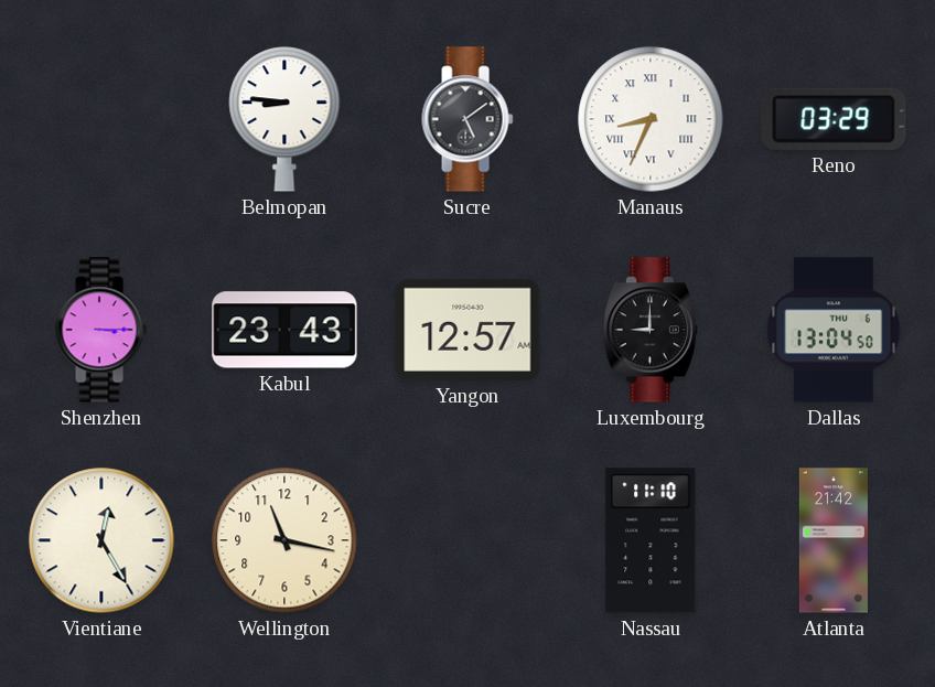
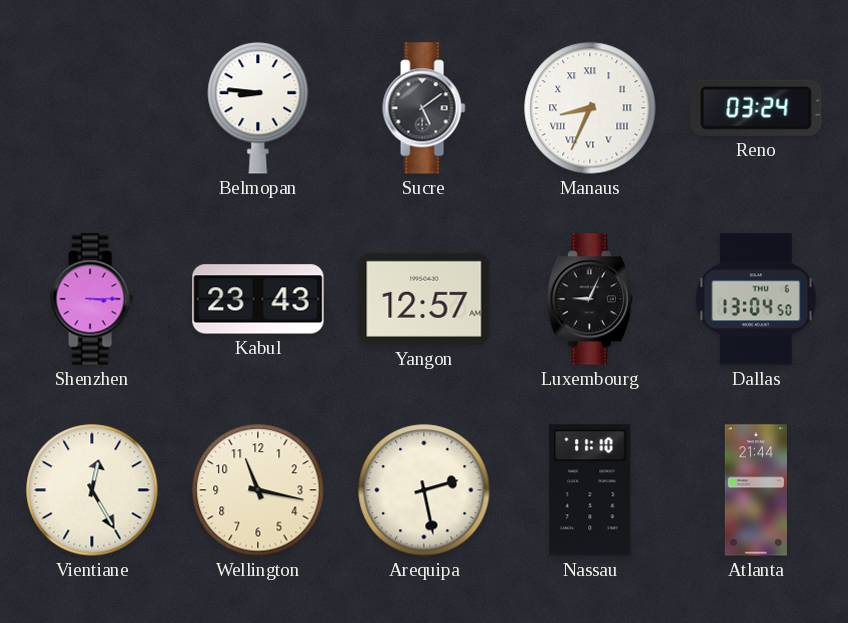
Reno: 03:29 -> 03:24
Luxembourg: 9:00 -> 9:04
Arequipa: none -> 2:28
Atlanta: 21:42 -> 21:44
